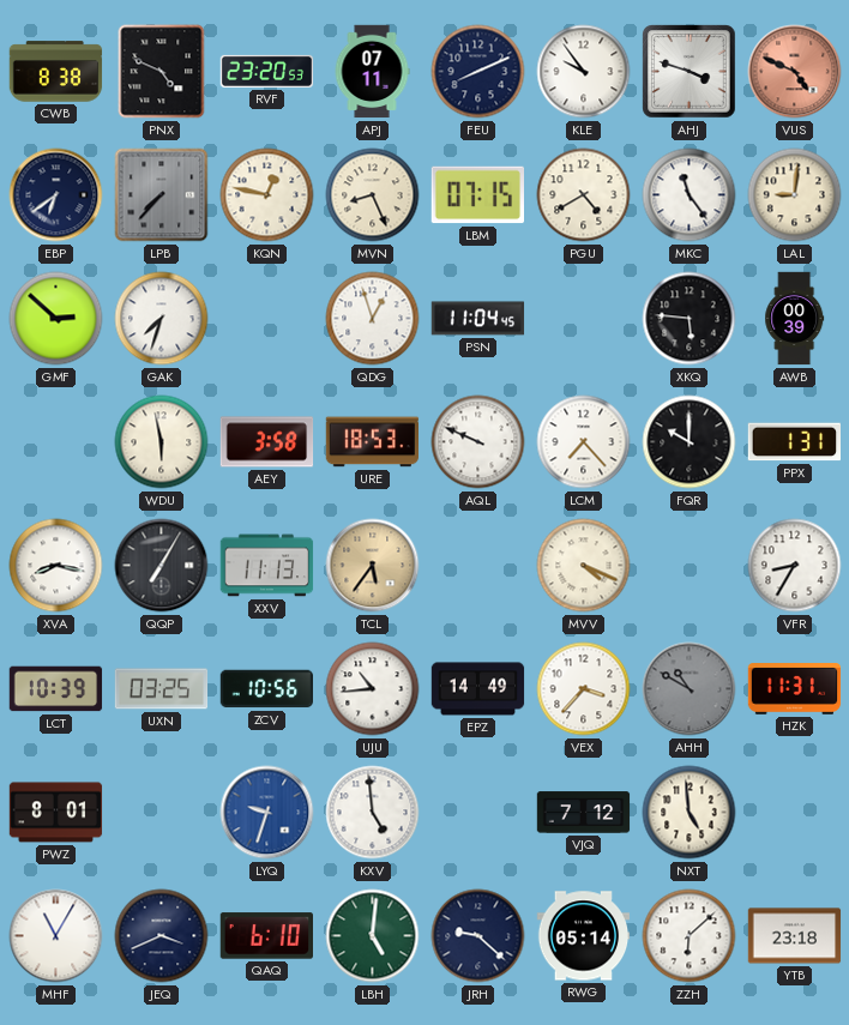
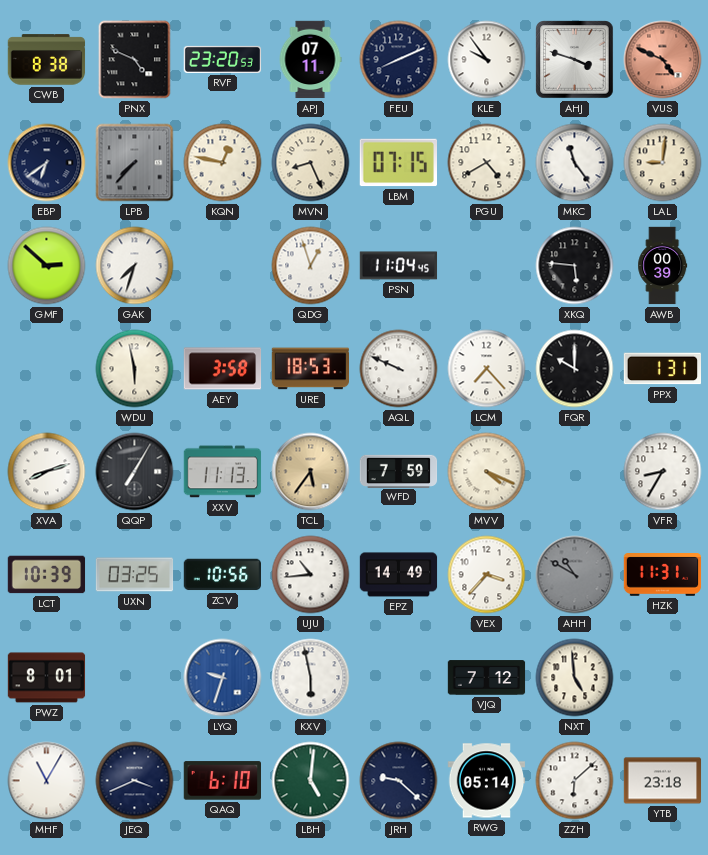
XVA: 8:17 -> 8:12
WFD: none -> 7:59
KXV: 4:59 -> 5:58
